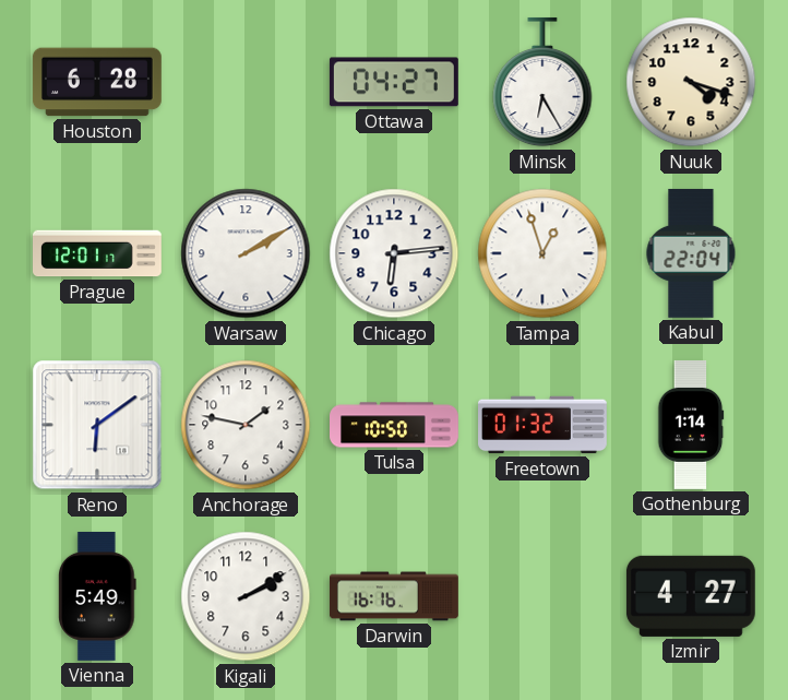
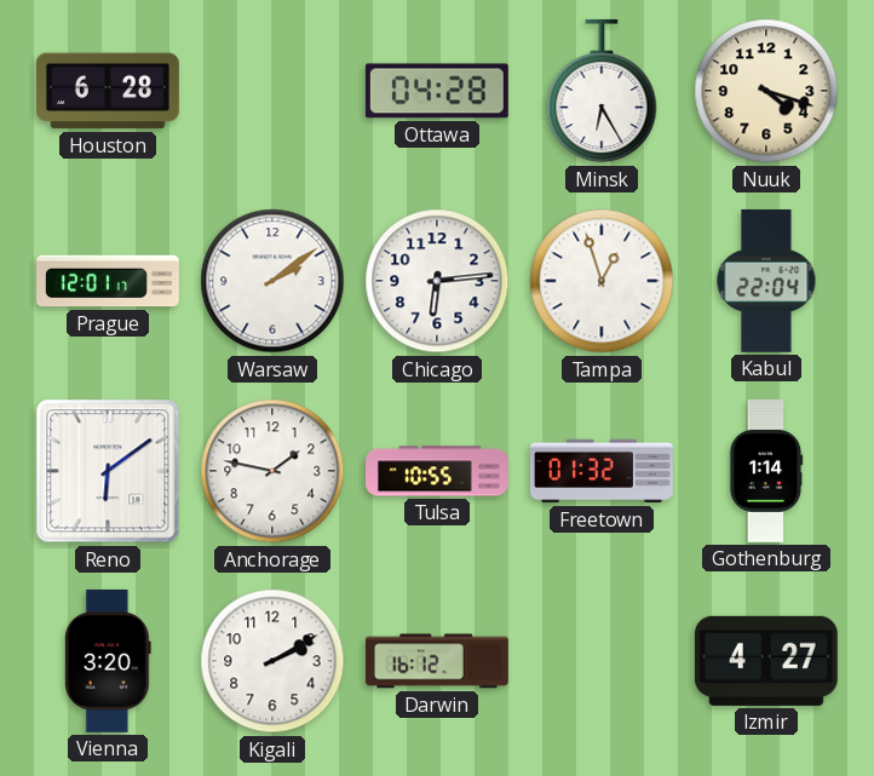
Ottawa: 04:27 -> 04:28
Warsaw: 2:10 -> 2:09
Tulsa: 10:50 -> 10:55
Vienna: 5:49 -> 3:20
Darwin: 16:16 -> 16:12
